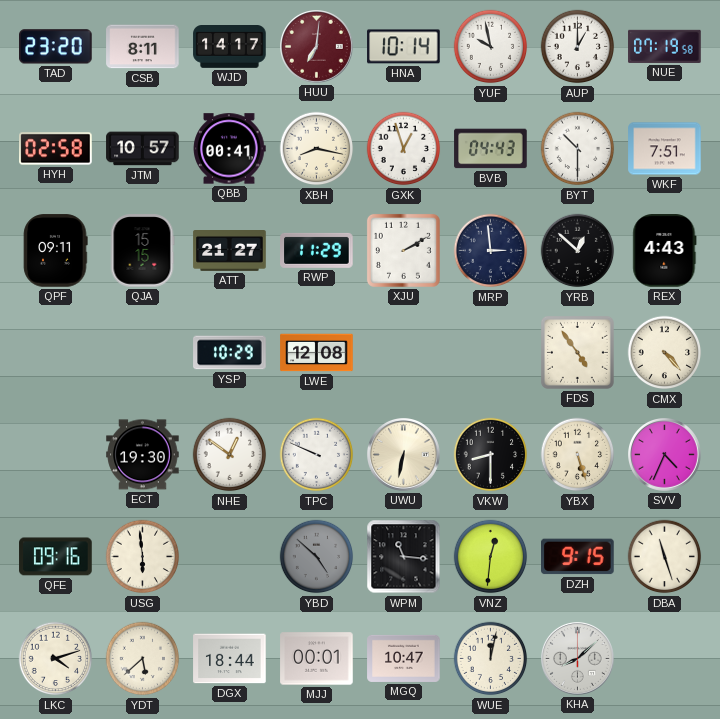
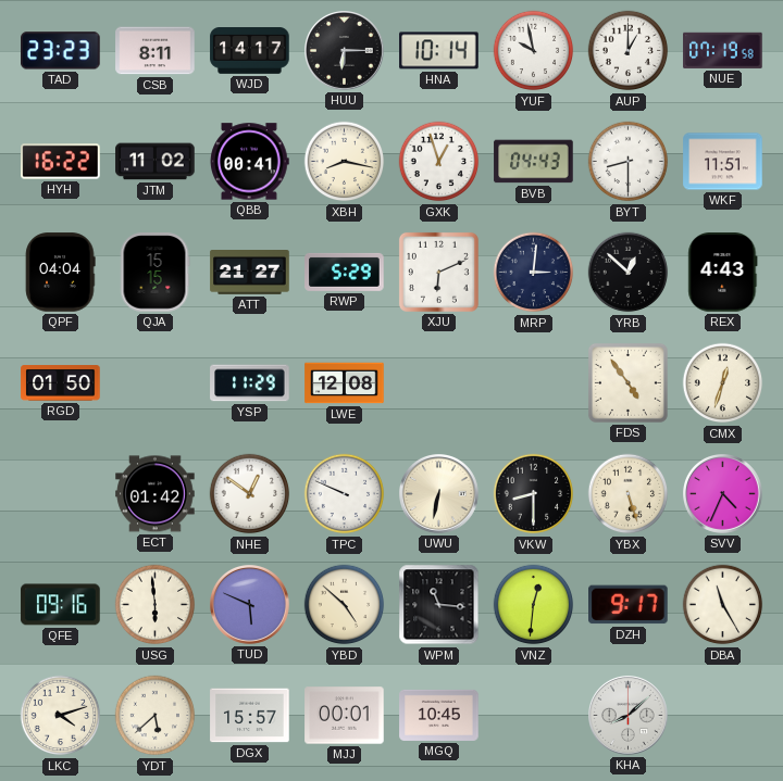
TAD: 23:20 -> 23:23
HUU: 7:01 -> 6:15
HUU dial: burgundy -> black
HYH: 02:58 -> 16:22
JTM: 10:57 -> 11:02
BYT: 10:30 -> 8:30
WKF: 7:51 -> 11:51
QPF: 09:11 -> 04:04
RWP: 11:29 -> 5:29
XJU: 2:10 -> 6:11
MRP: 2:59 -> 3:01
RGD: none -> 01:50
YSP: 10:29 -> 11:29
CMX: 4:23 -> 12:33
ECT: 19:30 -> 01:42
TUD: none -> 5:49
YBD dial: grey -> cream
DZH: 9:15 -> 9:17
DBA: 11:27 -> 11:25
DGX: 18:44 -> 15:57
MGQ: 10:47 -> 10:45
WUE: 12:02 -> none
